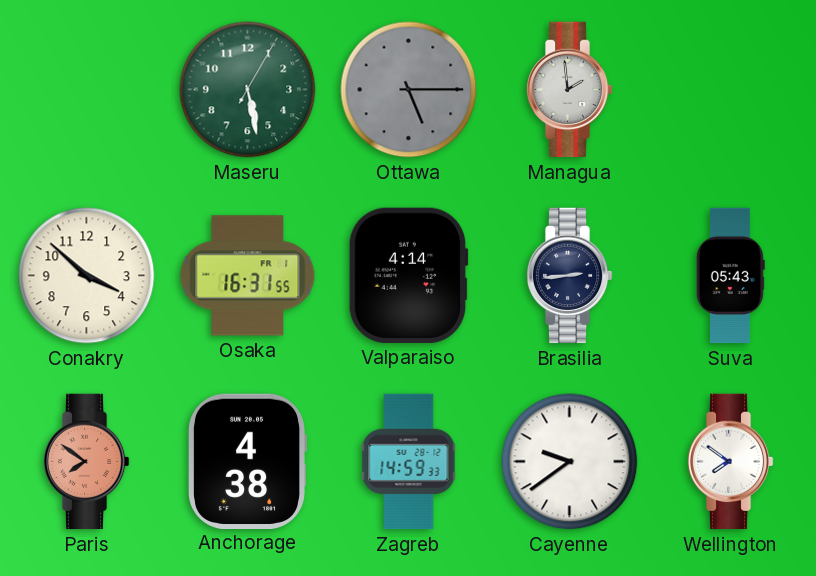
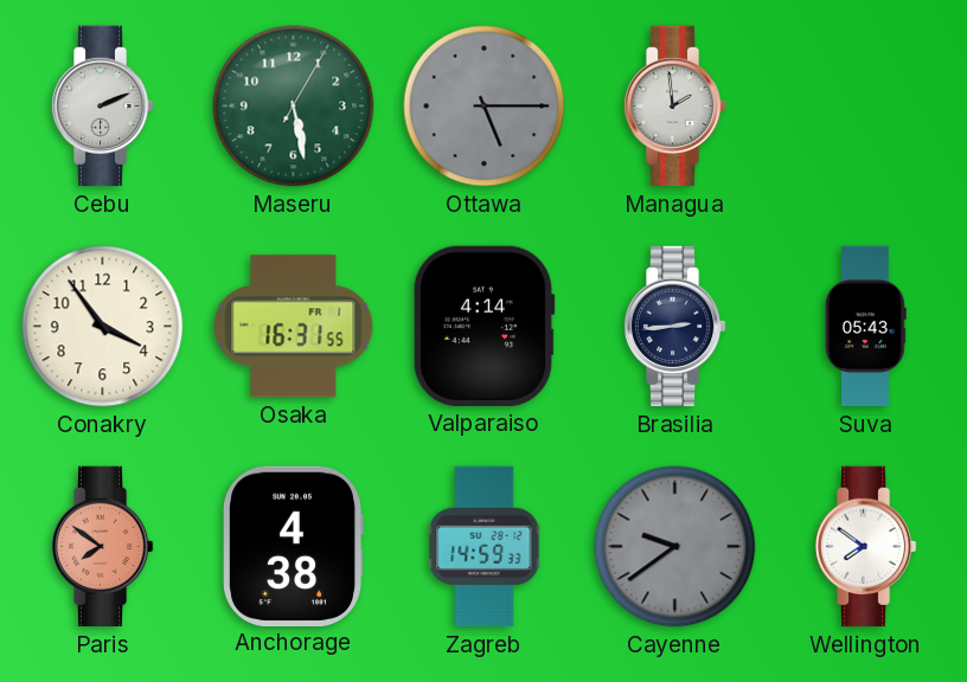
Cebu: none -> 2:11
Conakry: 3:52 -> 3:54
Cayenne dial: white -> grey
